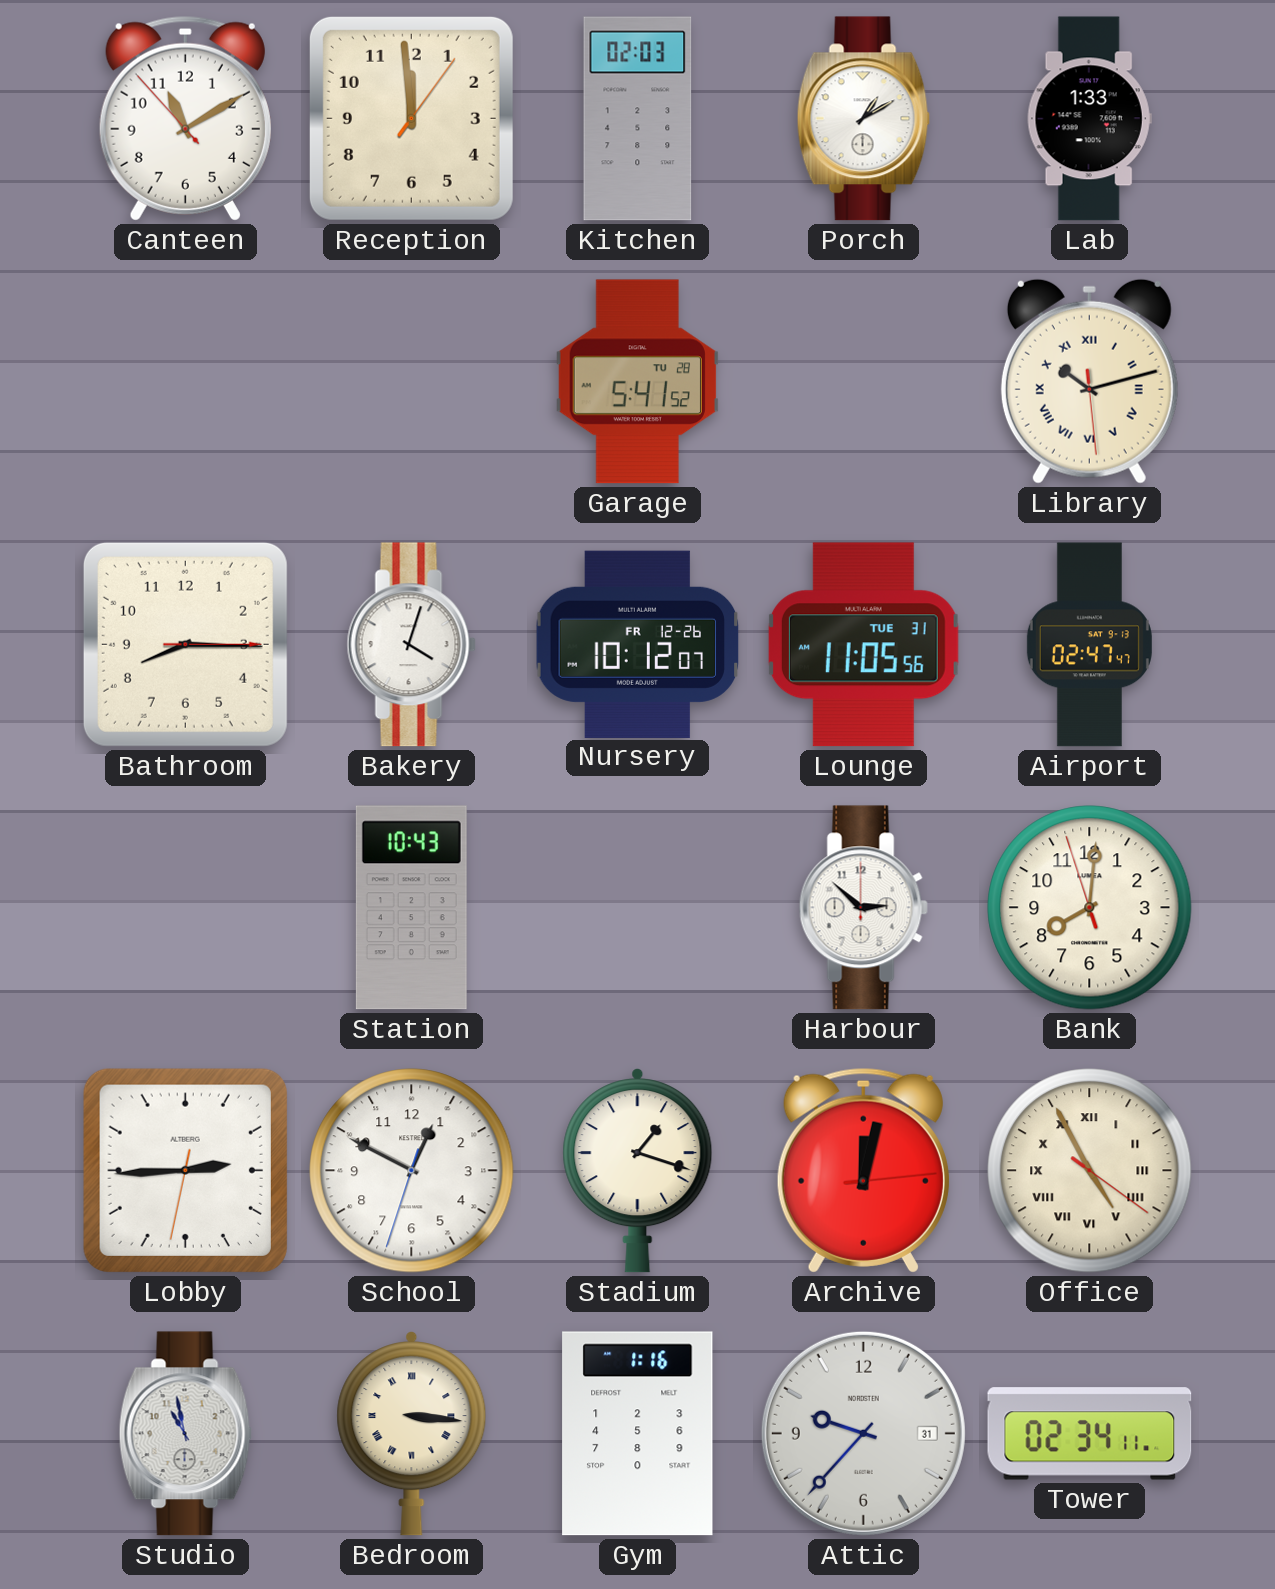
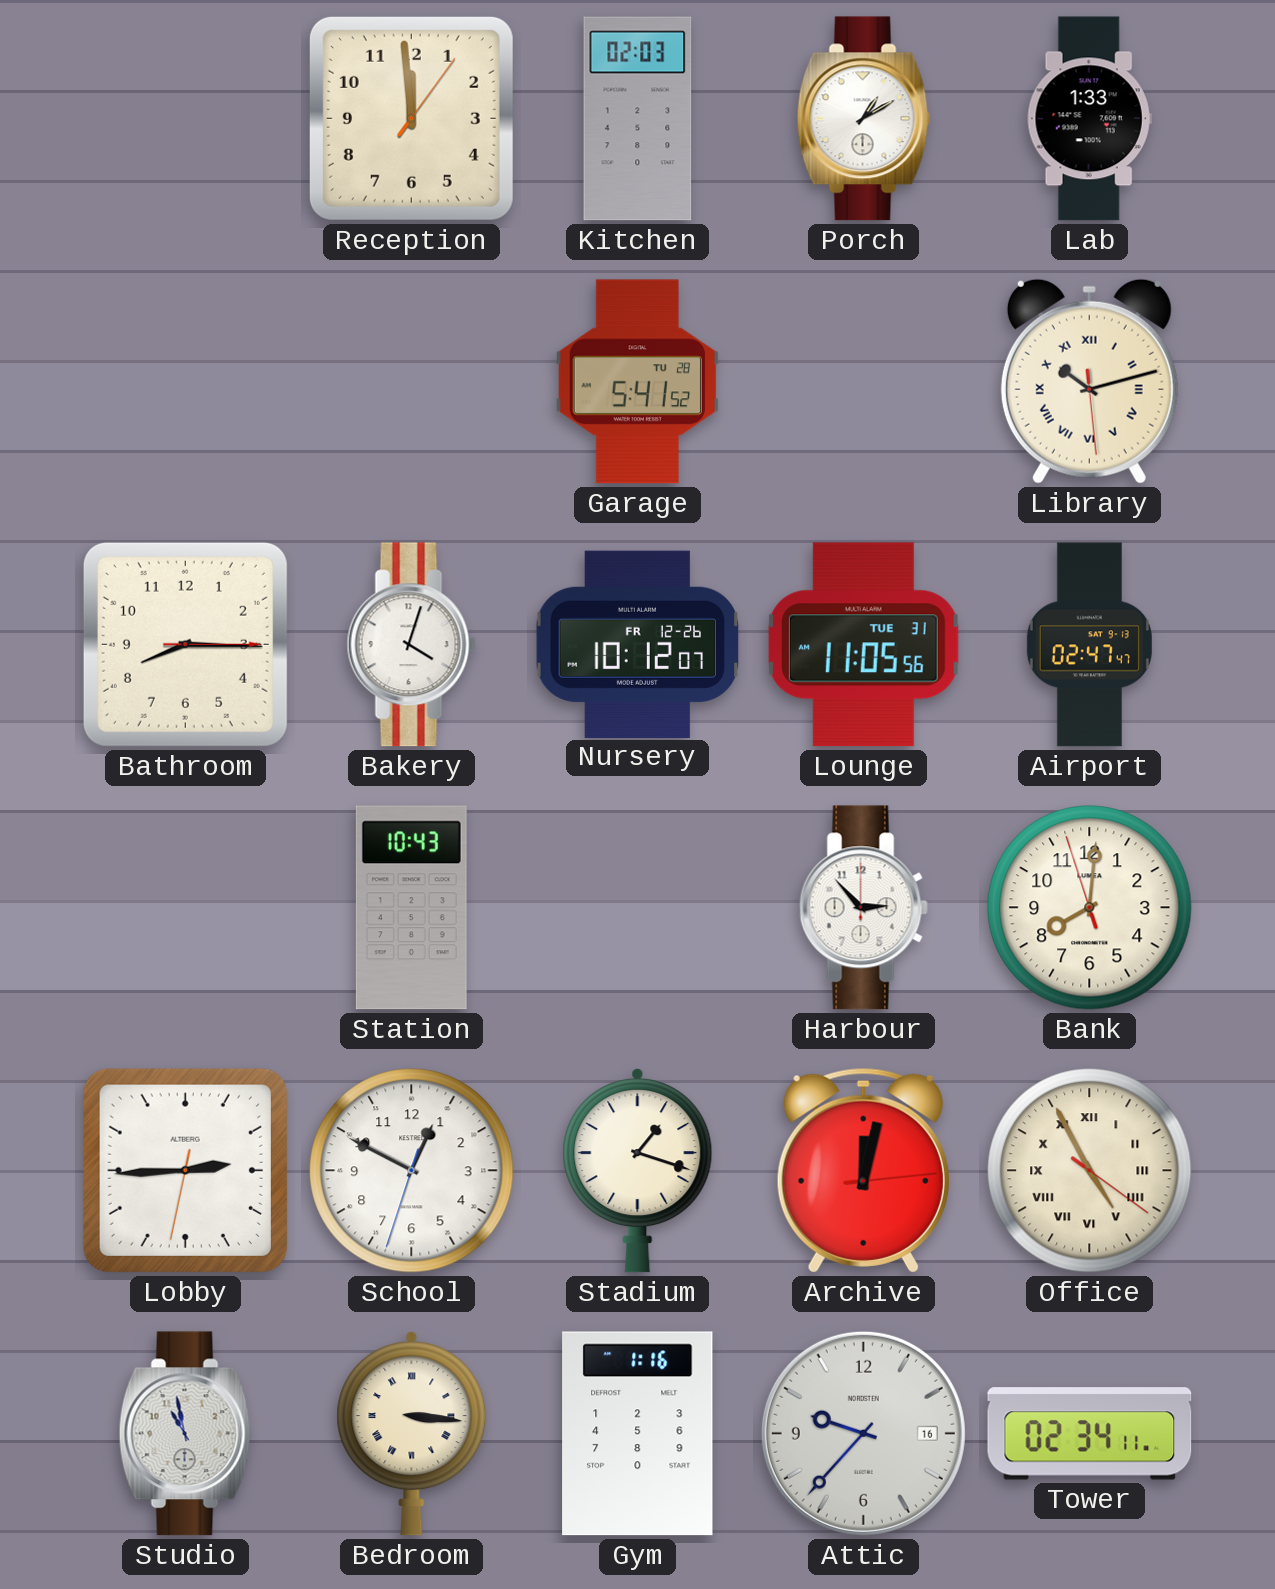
Canteen: 11:09 -> none
Harbour: 2:52 -> 2:53
Attic date: 31 -> 16
